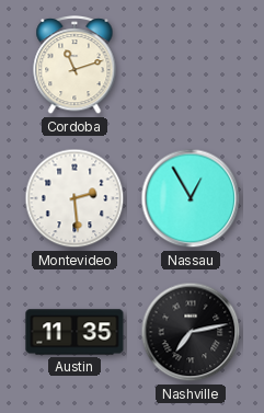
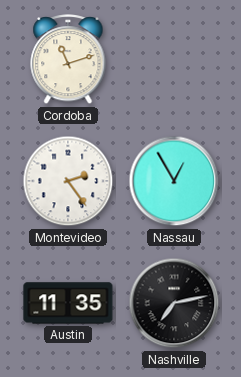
Montevideo: 2:29 -> 2:24
